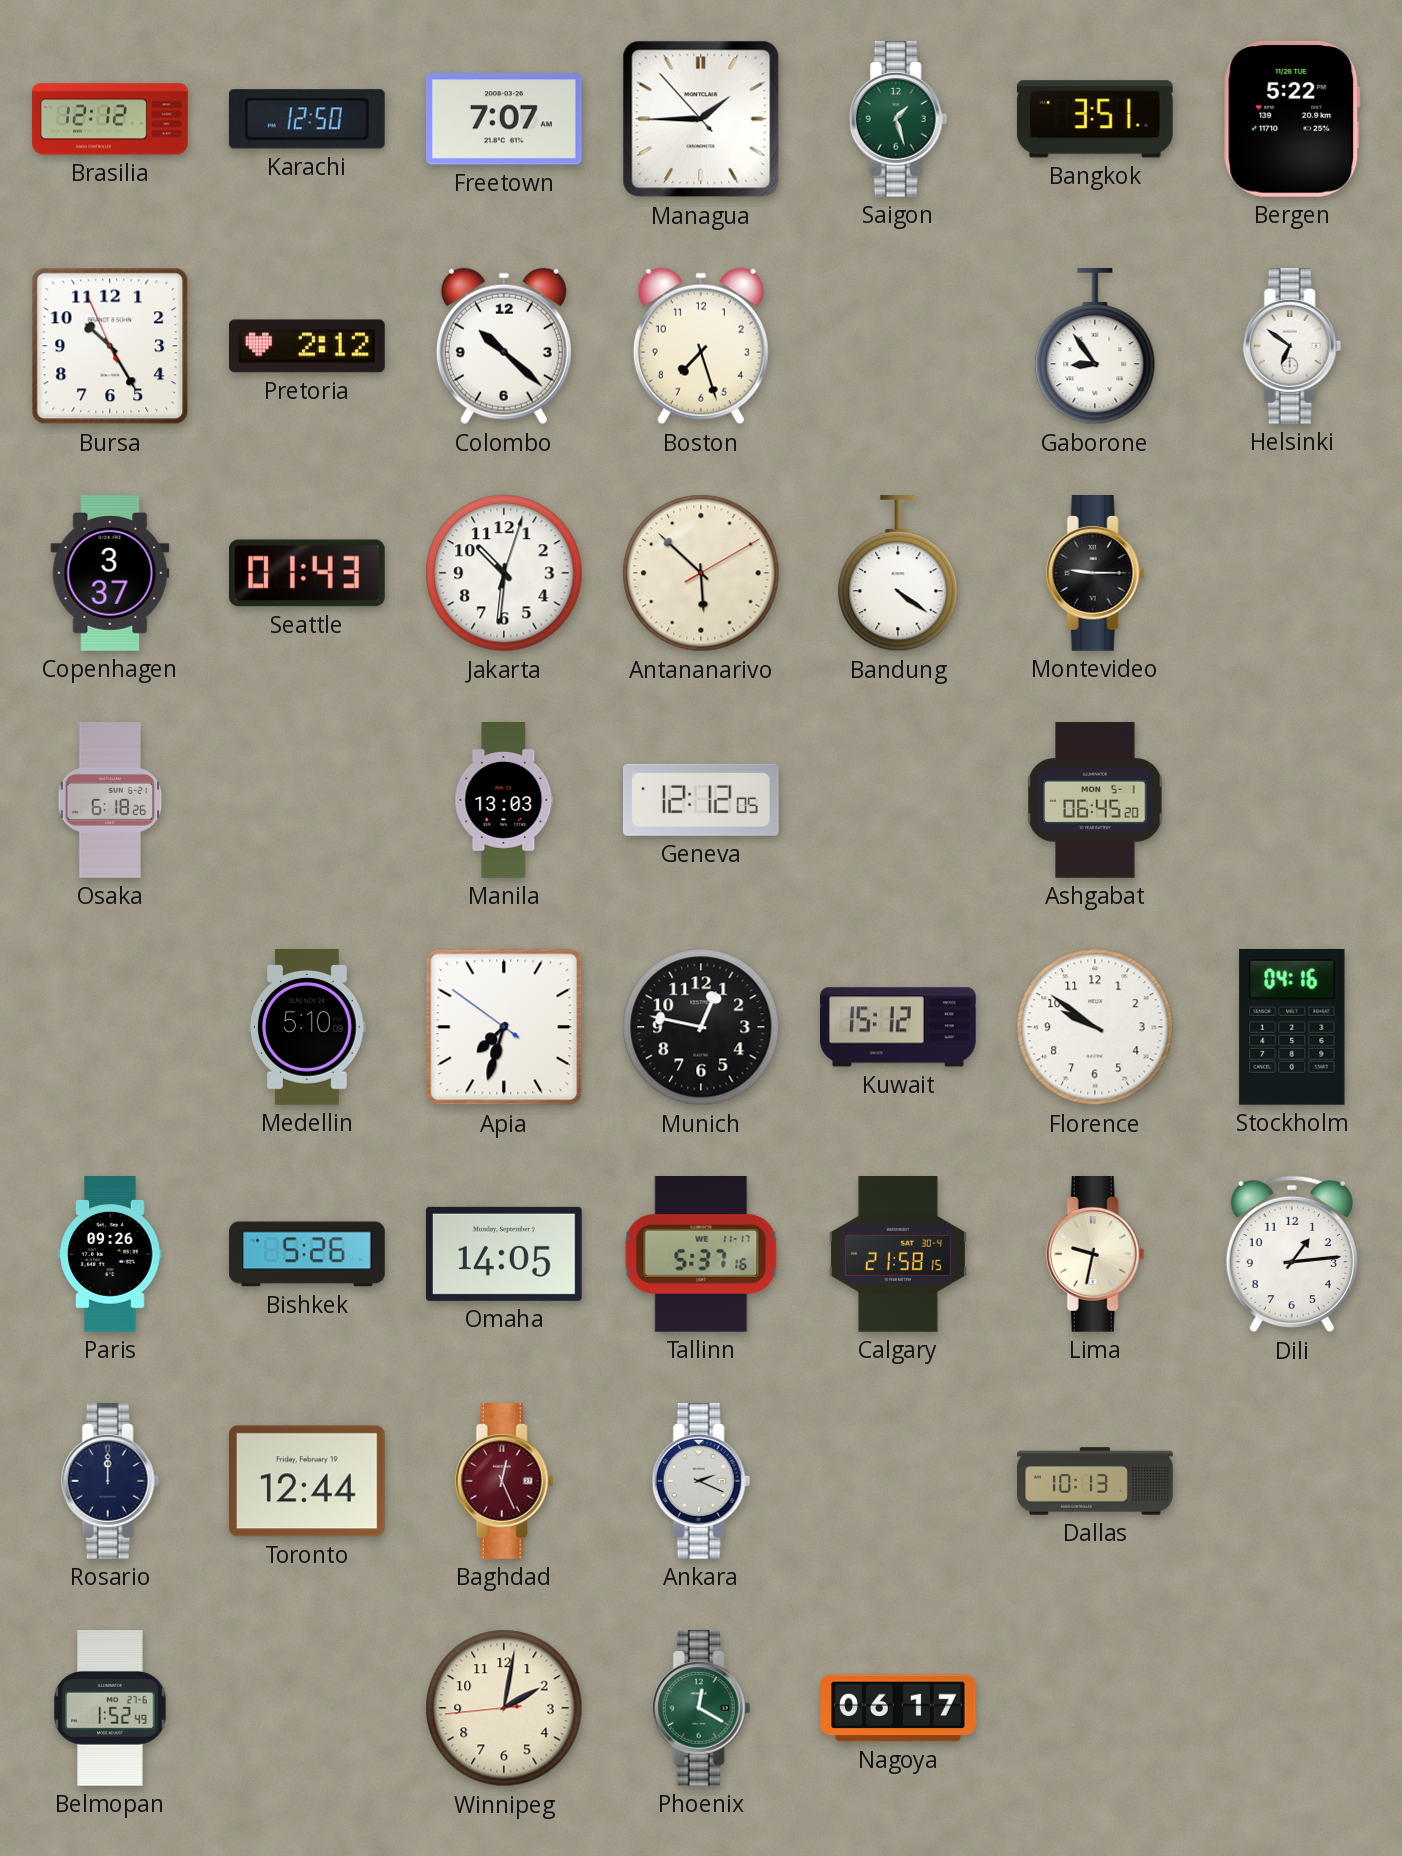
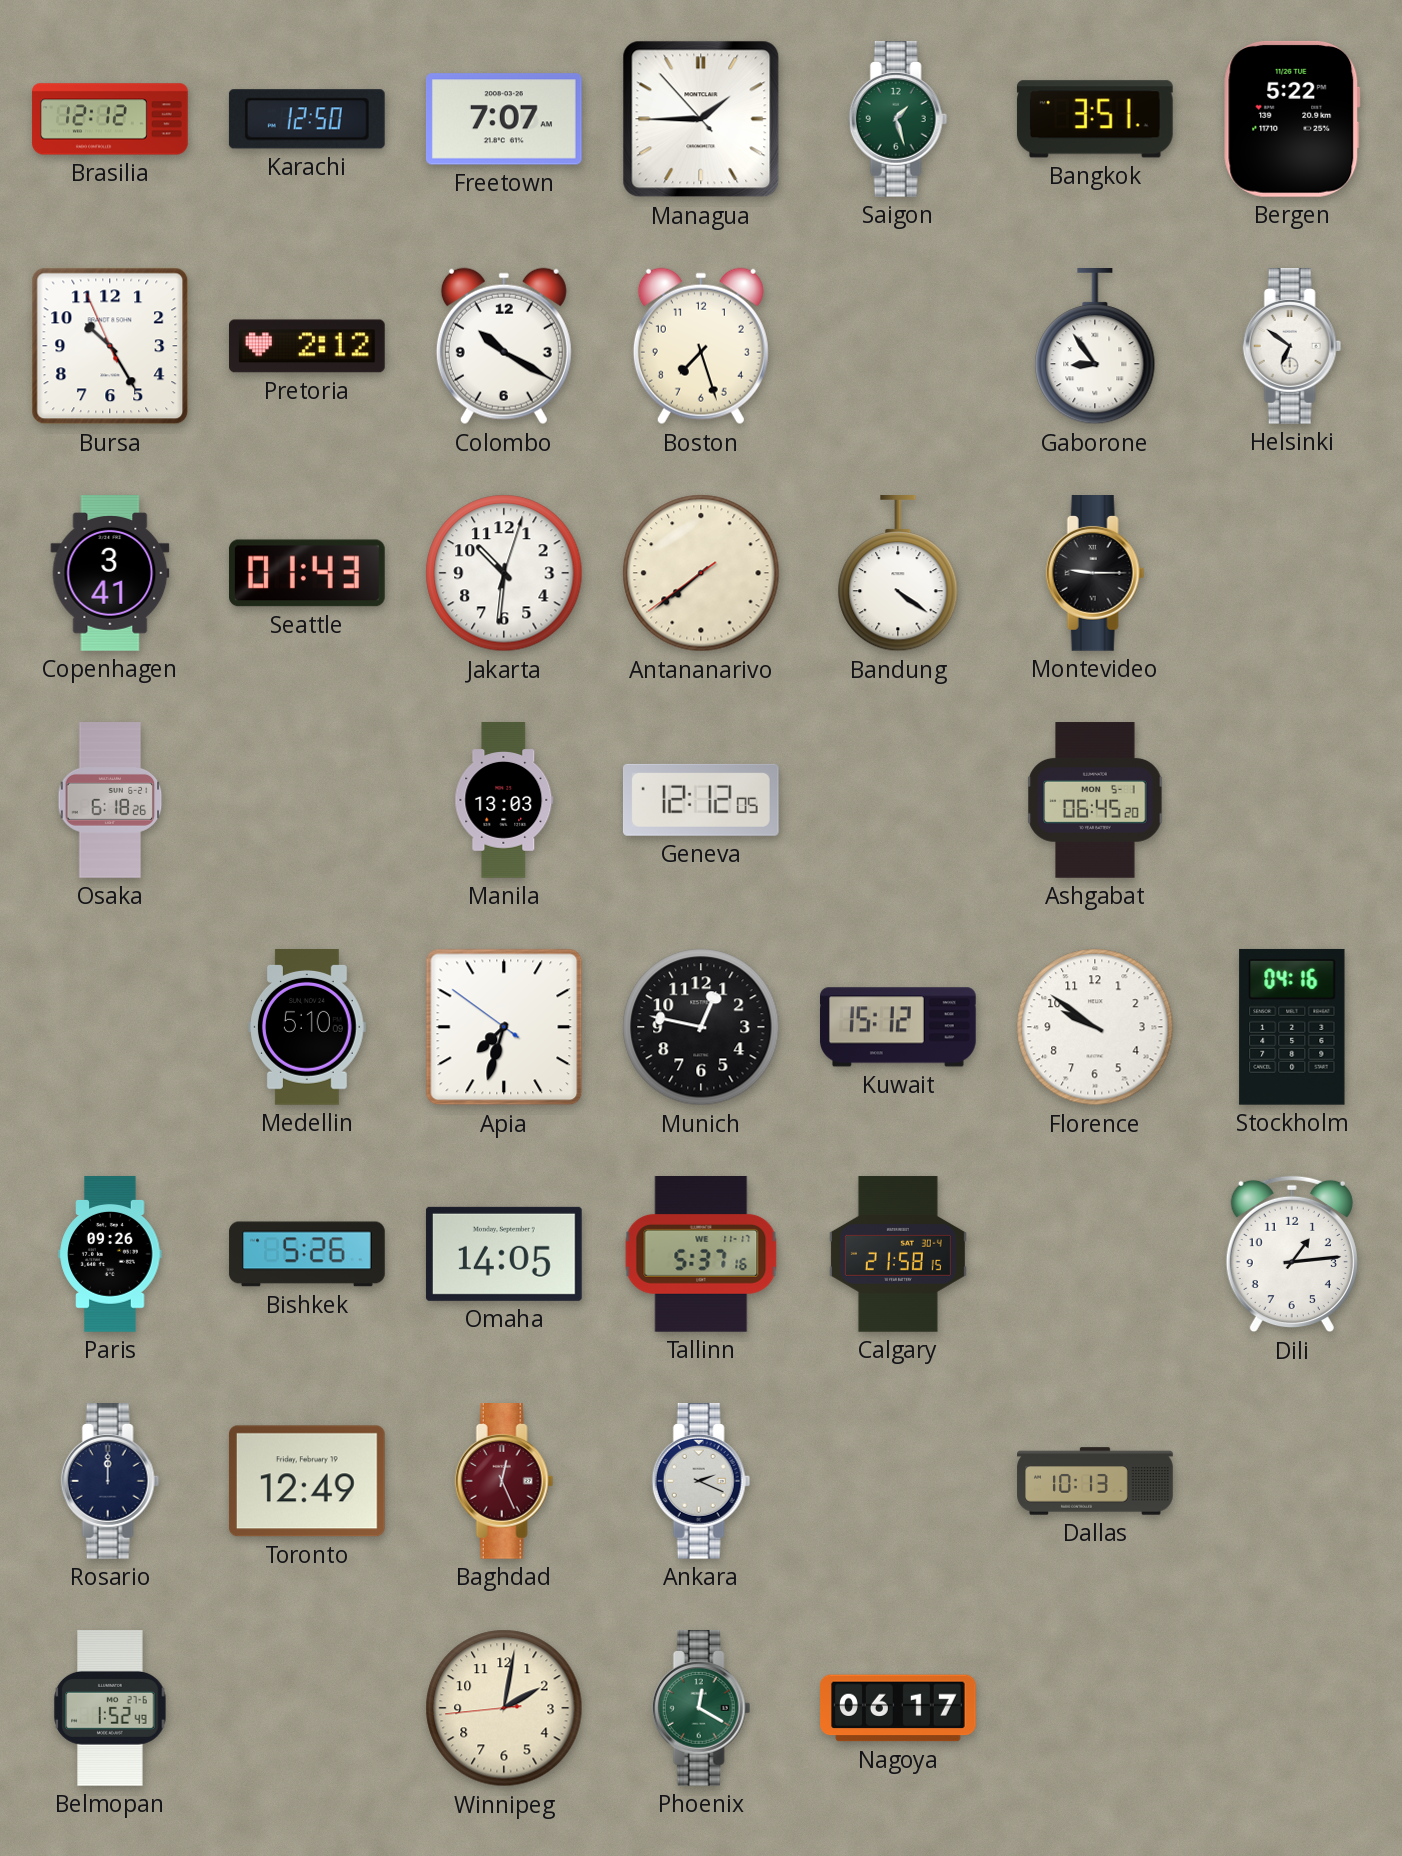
Colombo: 10:22 -> 10:20
Copenhagen: 3:37 -> 3:41
Antananarivo: 5:52 -> 7:38
Lima: 9:32 -> none
Toronto: 12:44 -> 12:49
